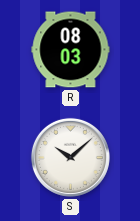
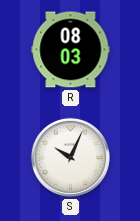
S: 10:08 -> 10:04
